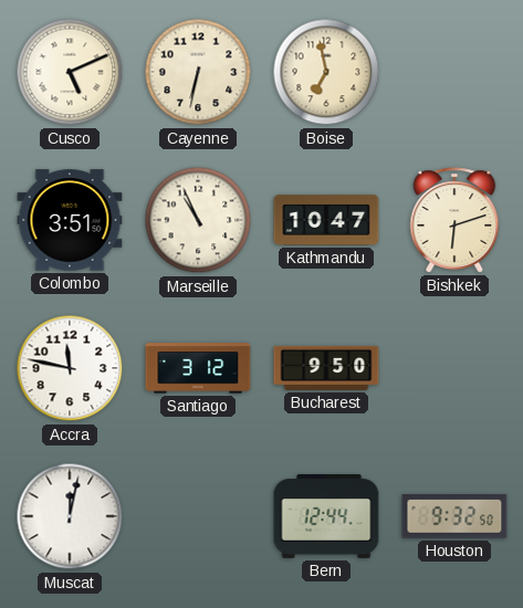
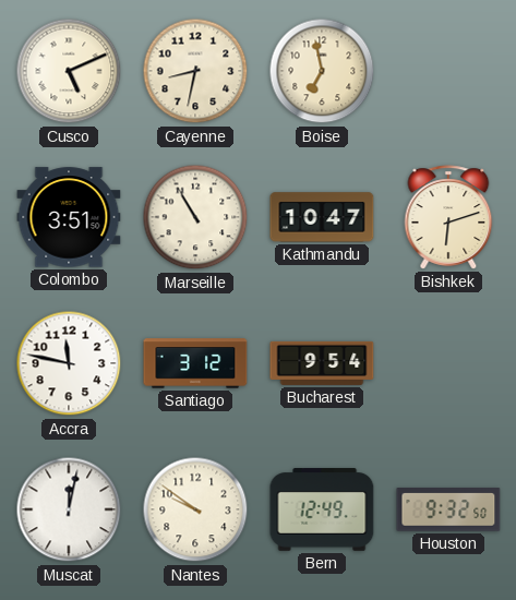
Cayenne: 6:32 -> 8:32
Marseille: 10:56 -> 10:55
Bucharest: 9:50 -> 9:54
Nantes: none -> 9:51
Bern: 12:44 -> 12:49
